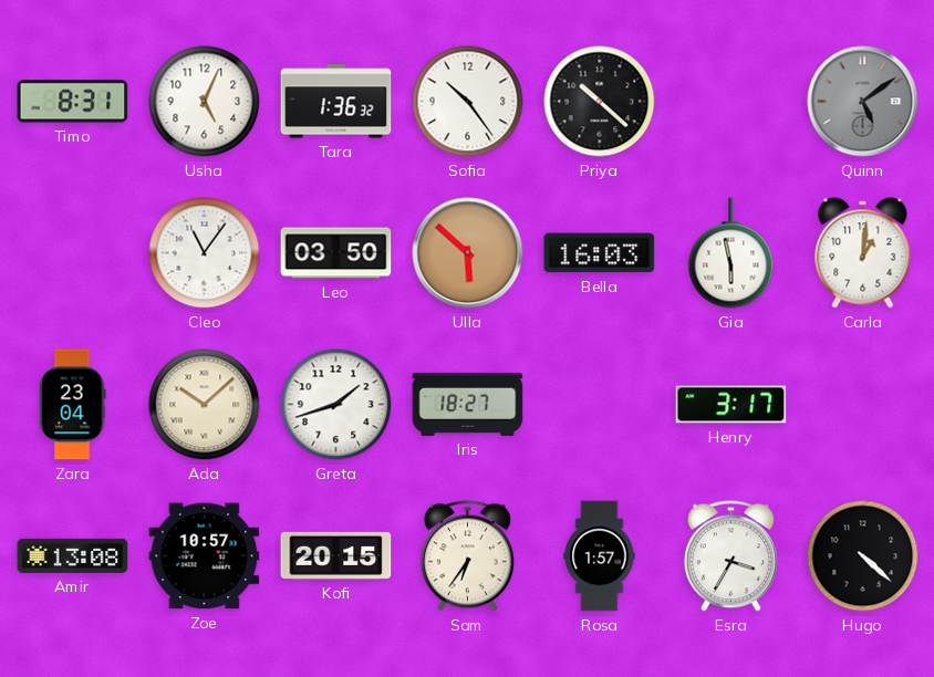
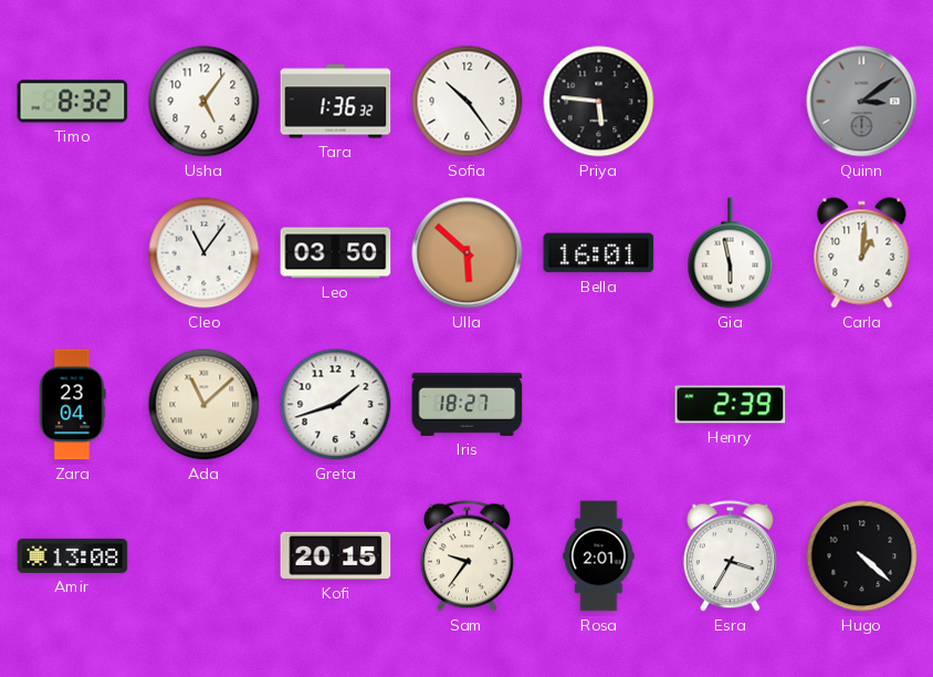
Timo: 8:31 -> 8:32
Usha: 5:04 -> 5:06
Priya: 10:22 -> 5:46
Quinn: 5:09 -> 3:09
Bella: 16:03 -> 16:01
Ada: 10:08 -> 11:08
Henry: 3:17 -> 2:39
Zoe: 10:57 -> none
Sam: 6:36 -> 9:36
Rosa: 1:57 -> 2:01
